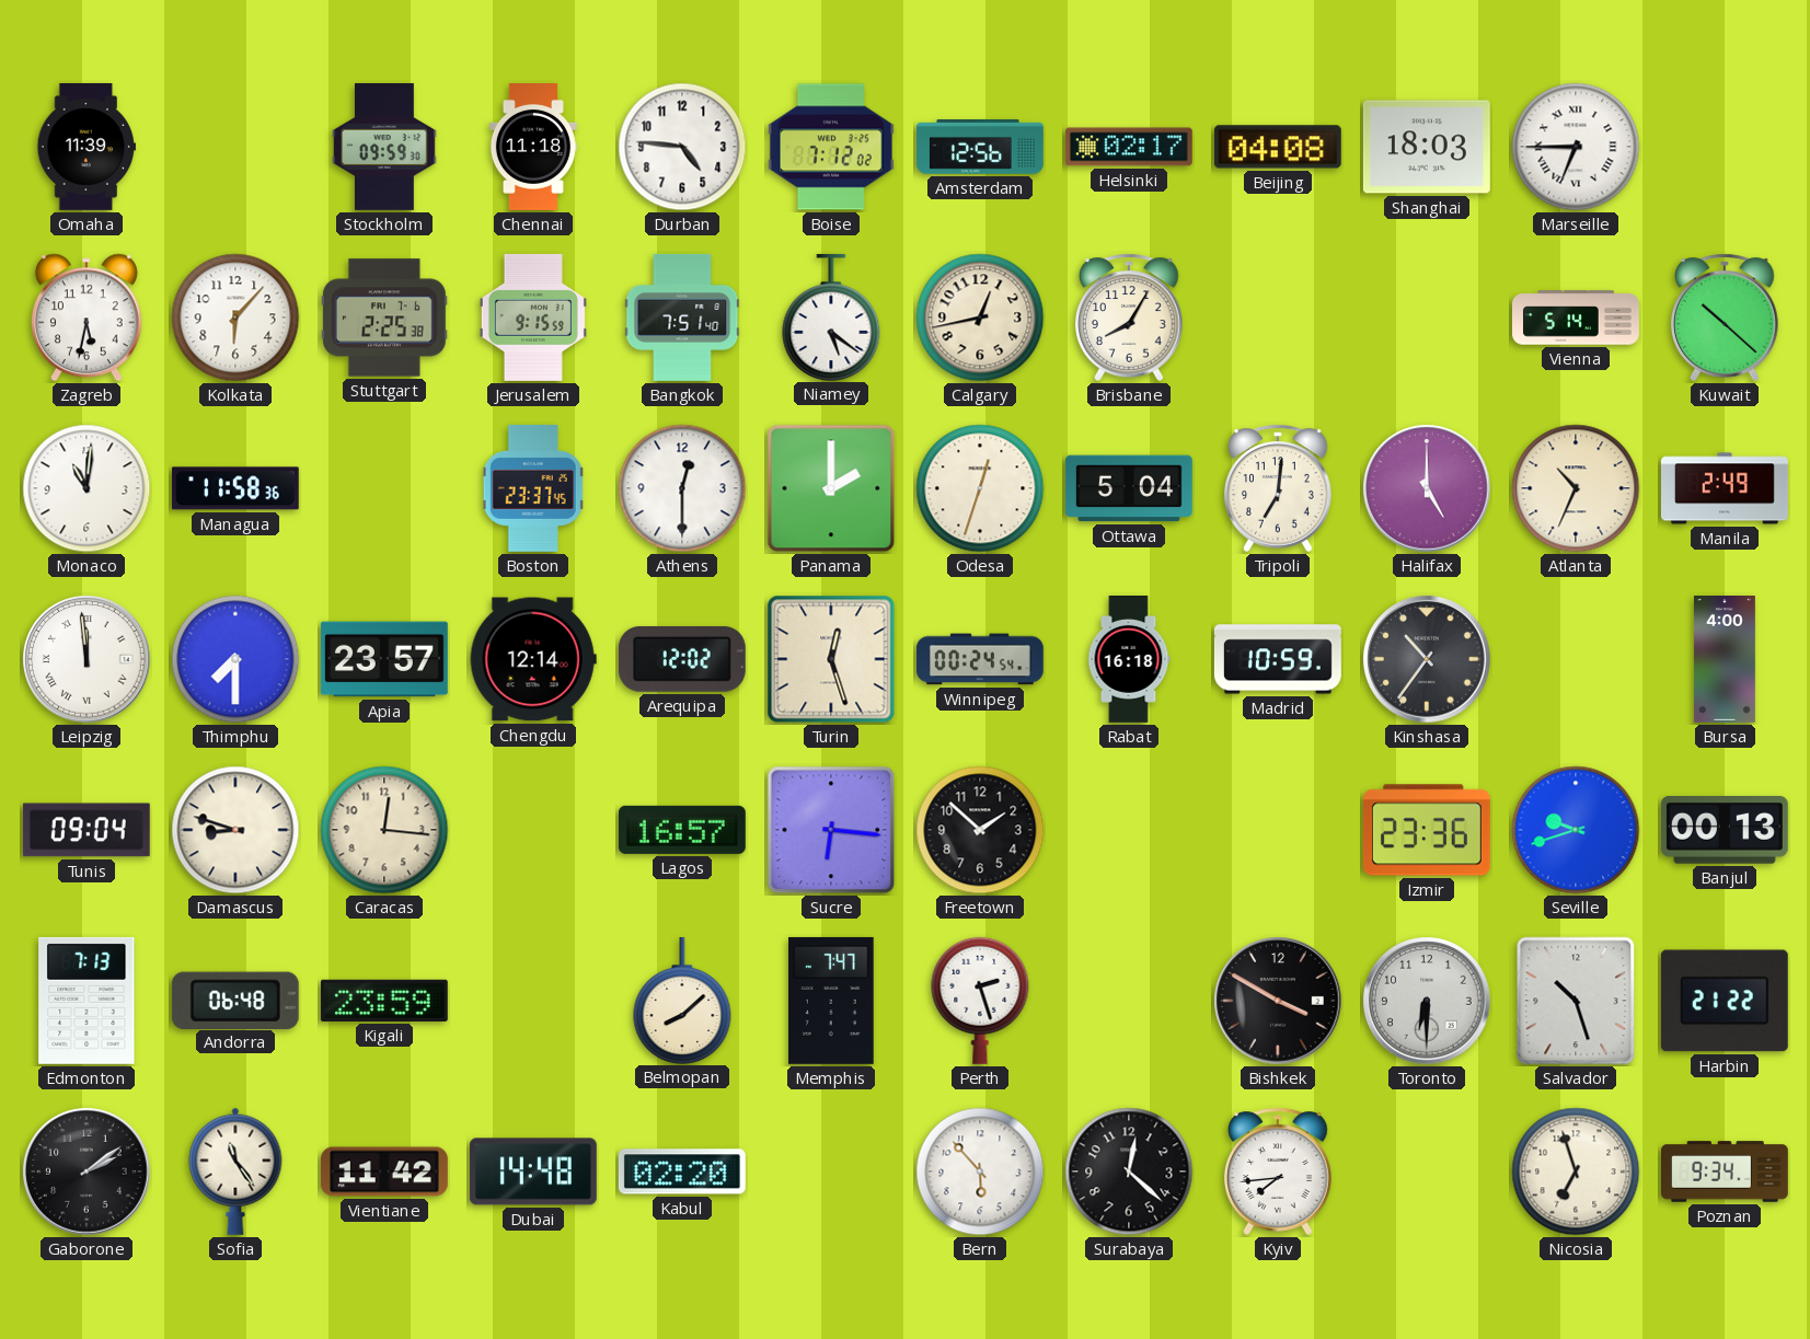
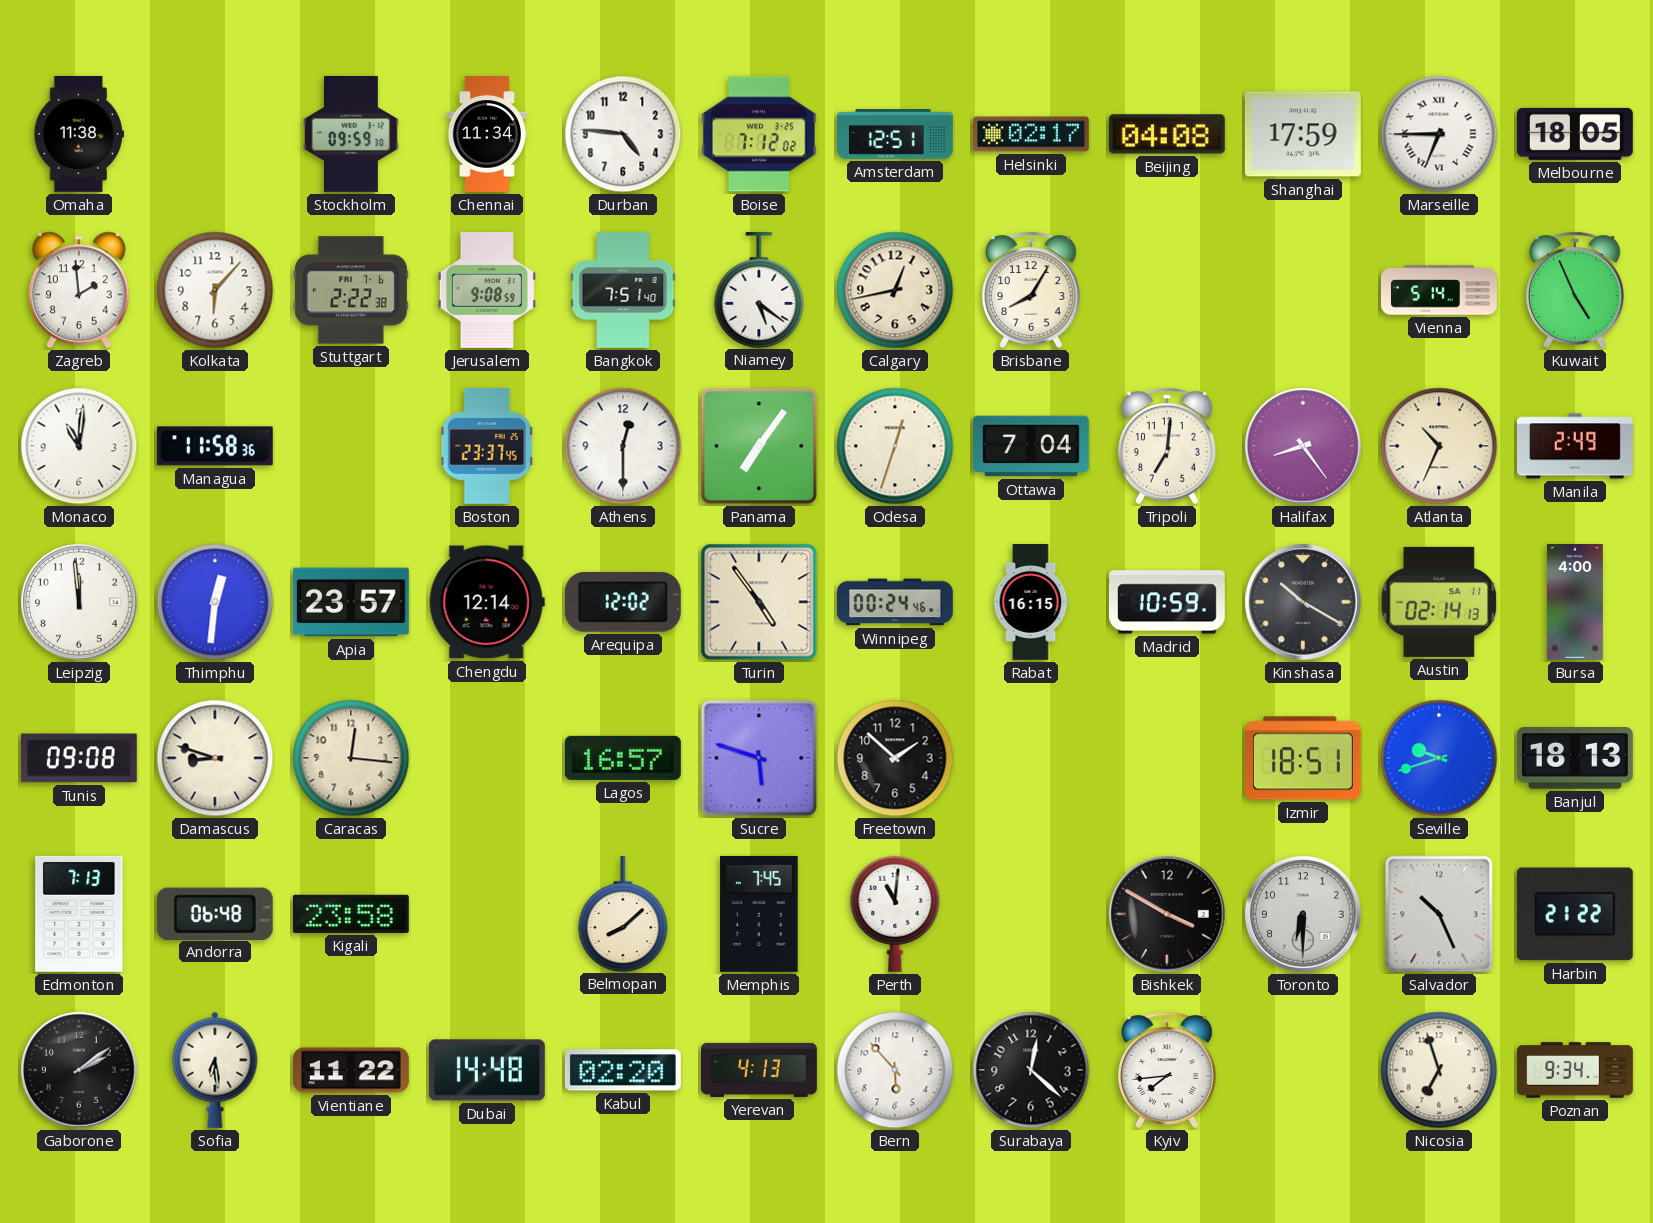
Omaha: 11:39 -> 11:38
Chennai: 11:18 -> 11:34
Amsterdam: 12:56 -> 12:51
Shanghai: 18:03 -> 17:59
Melbourne: none -> 18:05
Zagreb: 5:32 -> 1:59
Stuttgart: 2:25 -> 2:22
Jerusalem: 9:15 -> 9:08
Kuwait: 10:22 -> 4:56
Panama: 2:00 -> 7:06
Ottawa: 5:04 -> 7:04
Halifax: 5:00 -> 8:24
Leipzig numerals: Roman -> Arabic
Thimphu: 7:30 -> 12:31
Turin: 12:27 -> 4:54
Winnipeg: 00:24:54 -> 00:24:46
Rabat: 16:18 -> 16:15
Kinshasa: 10:36 -> 10:20
Austin: none -> 02:14
Tunis: 09:04 -> 09:08
Sucre: 6:16 -> 5:48
Izmir: 23:36 -> 18:51
Banjul: 00:13 -> 18:13
Kigali: 23:59 -> 23:58
Memphis: 7:47 -> 7:45
Perth: 2:27 -> 11:01
Salvador: 10:27 -> 10:26
Sofia: 11:24 -> 6:29
Vientiane: 11:42 -> 11:22
Yerevan: none -> 4:13
